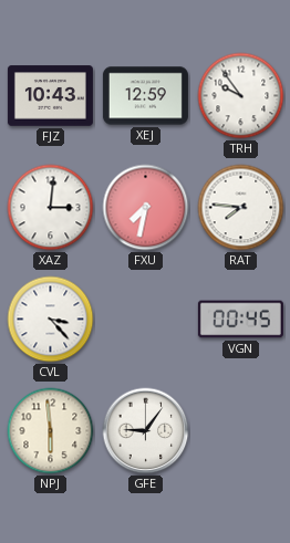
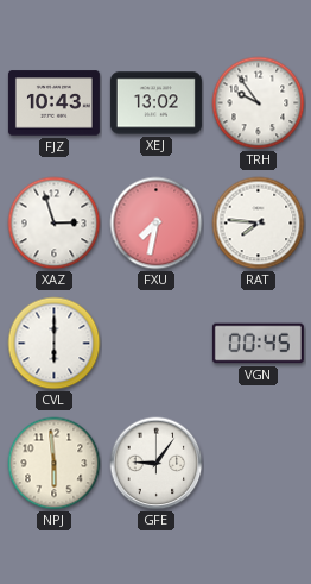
XEJ: 12:59 -> 13:02
XAZ: 3:01 -> 2:57
CVL: 3:23 -> 6:00
